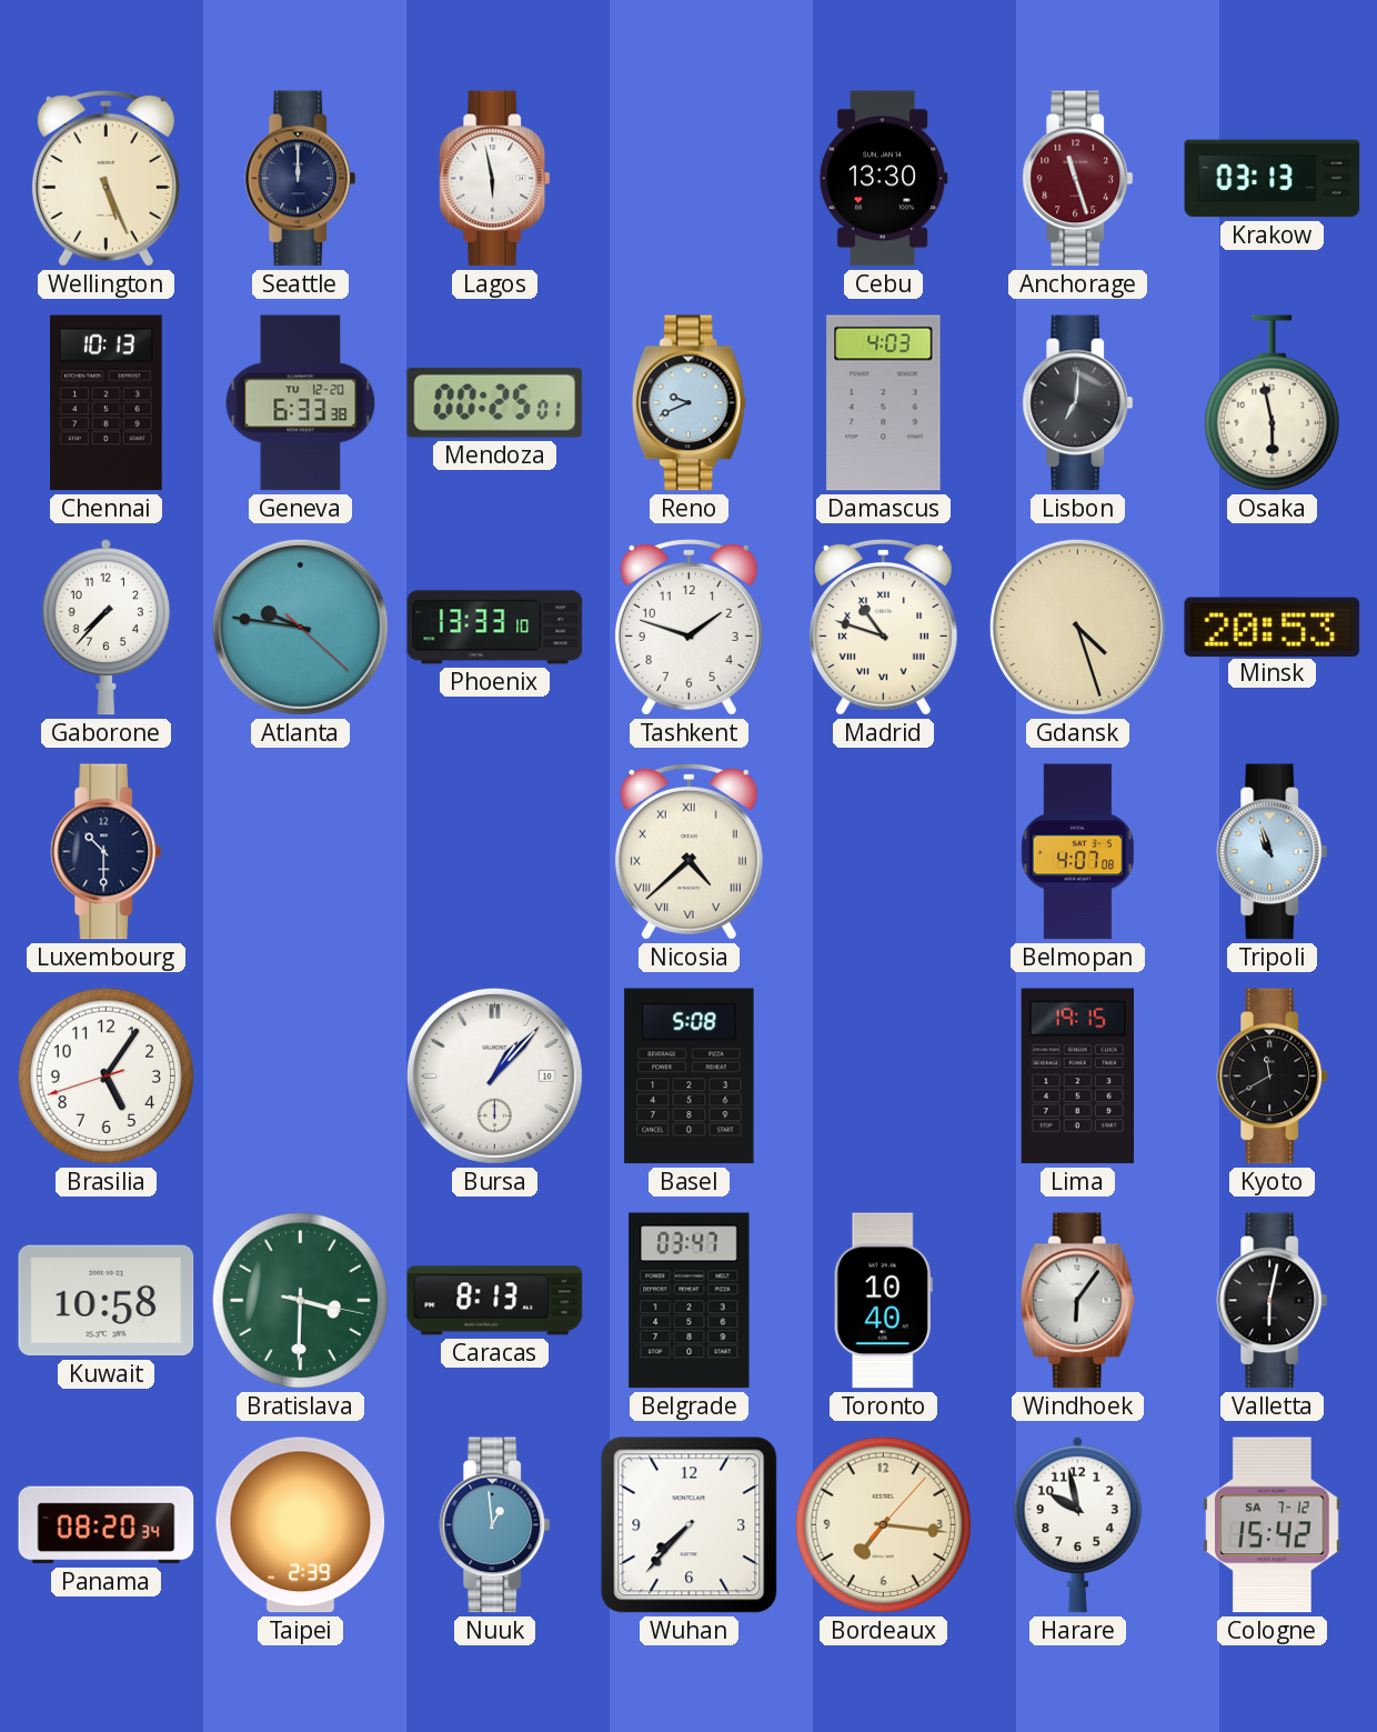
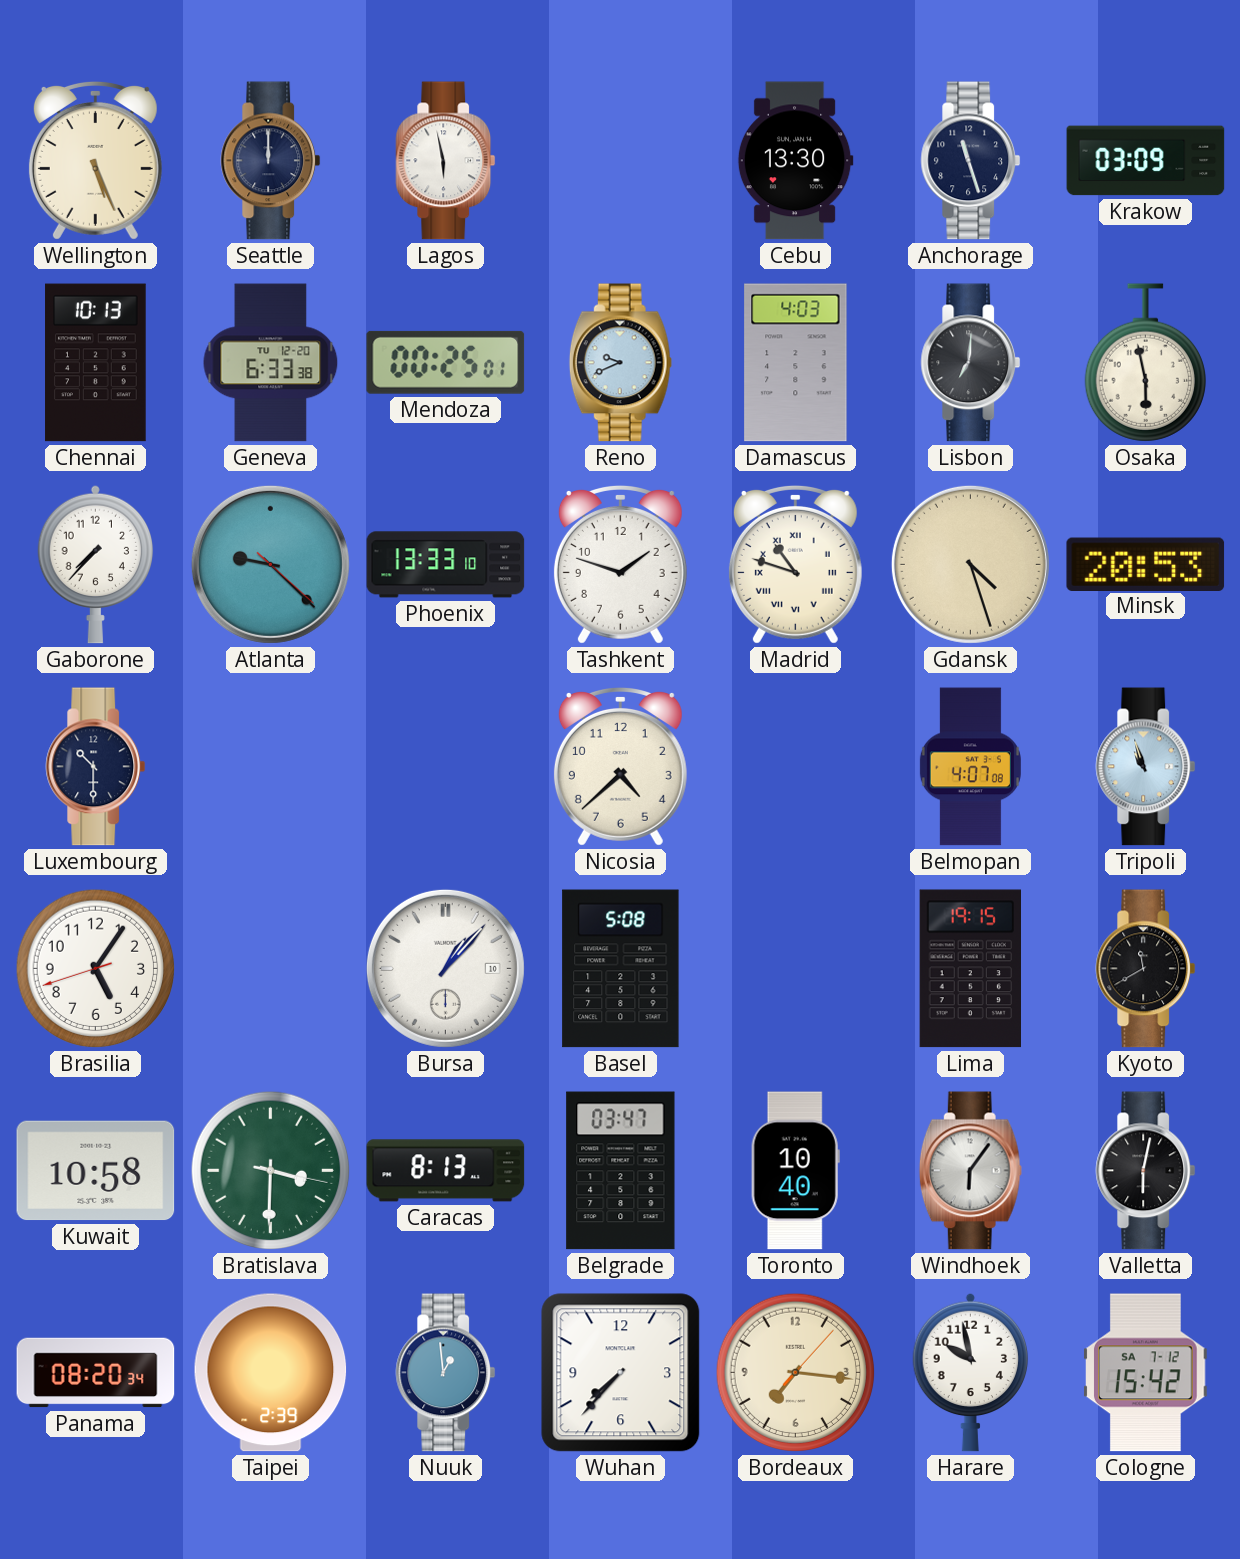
Anchorage dial: burgundy -> navy
Krakow: 03:13 -> 03:09
Atlanta: 9:46 -> 9:22
Nicosia numerals: Roman -> Arabic
